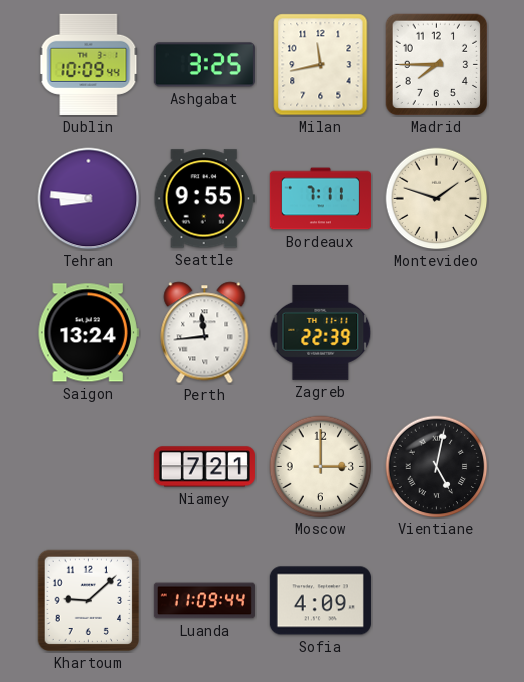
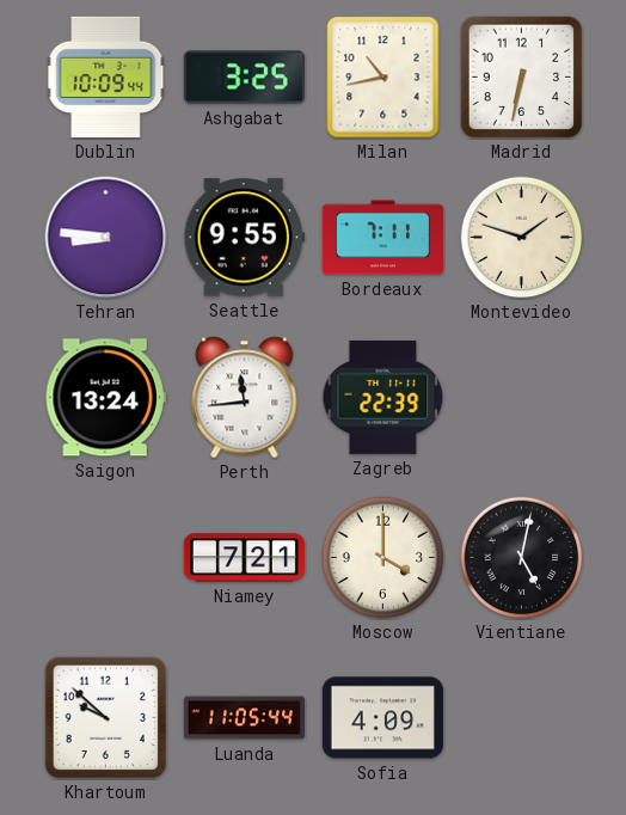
Milan: 11:43 -> 10:43
Madrid: 7:45 -> 6:32
Moscow: 3:00 -> 4:00
Khartoum: 9:08 -> 9:52
Luanda: 11:09 -> 11:05
